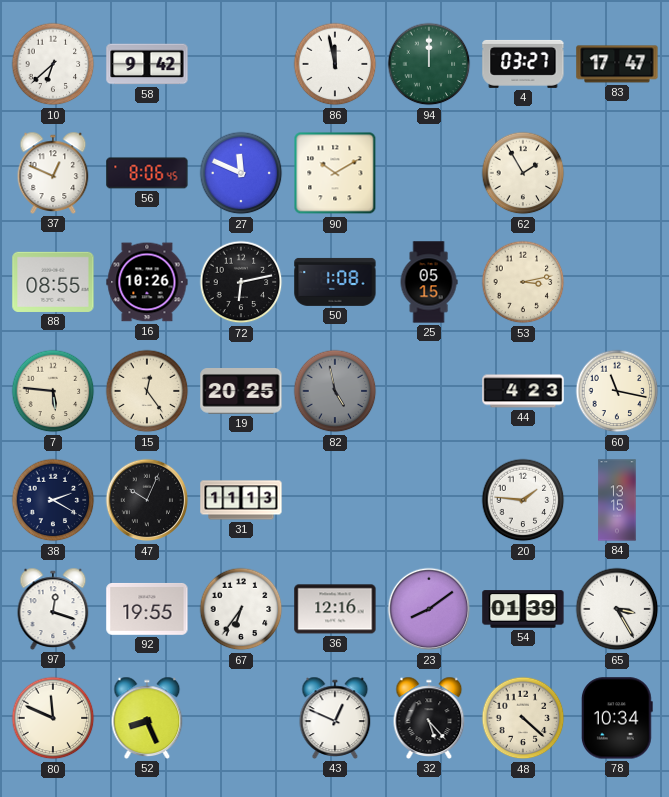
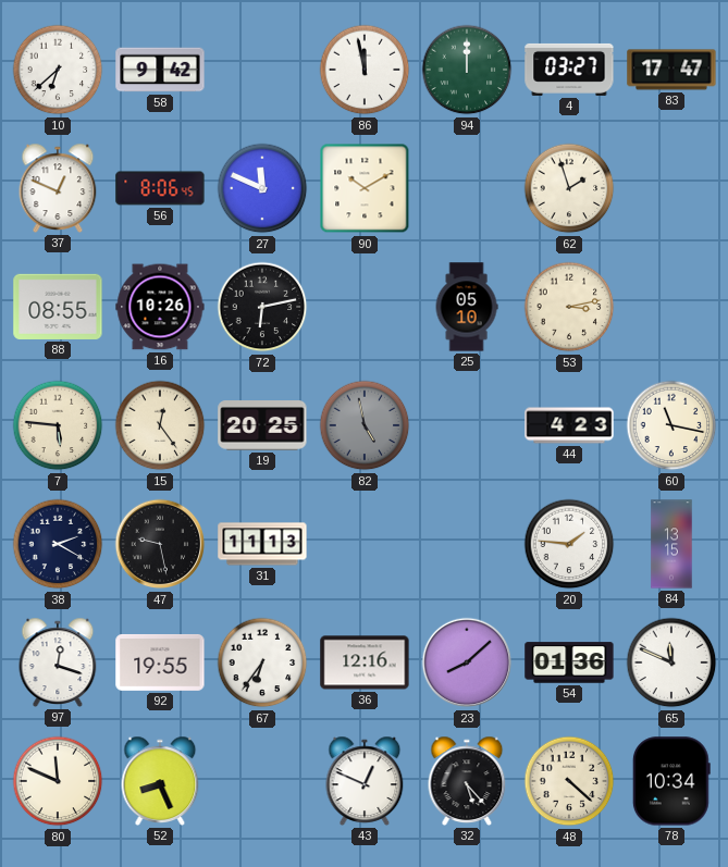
62: 1:55 -> 1:57
50: 1:08 -> none
25: 05:15 -> 05:10
47: 10:04 -> 9:28
23: 8:09 -> 8:08
54: 01:39 -> 01:36
65: 3:25 -> 11:49
